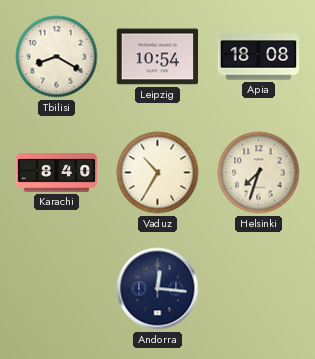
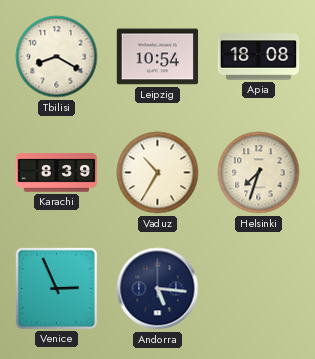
Karachi: 8:40 -> 8:39
Venice: none -> 2:56
Andorra: 12:16 -> 5:16
